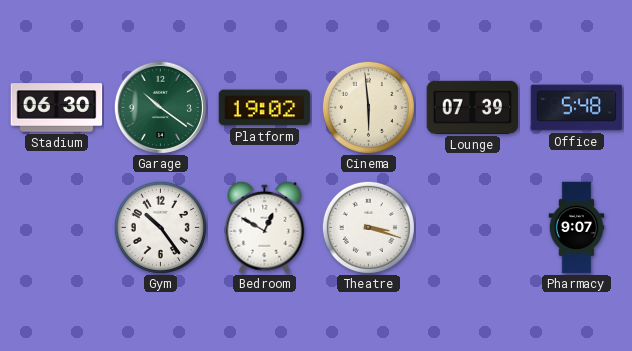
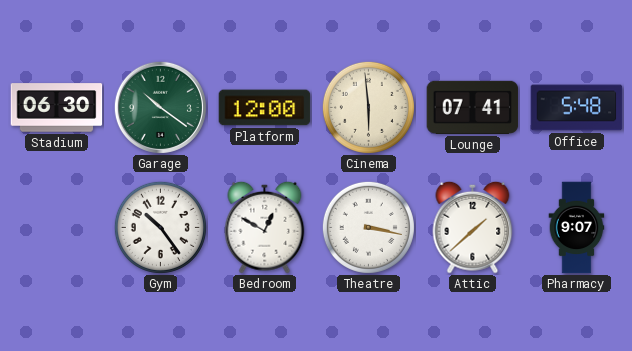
Platform: 19:02 -> 12:00
Lounge: 07:39 -> 07:41
Theatre: 3:18 -> 3:17
Attic: none -> 1:38
